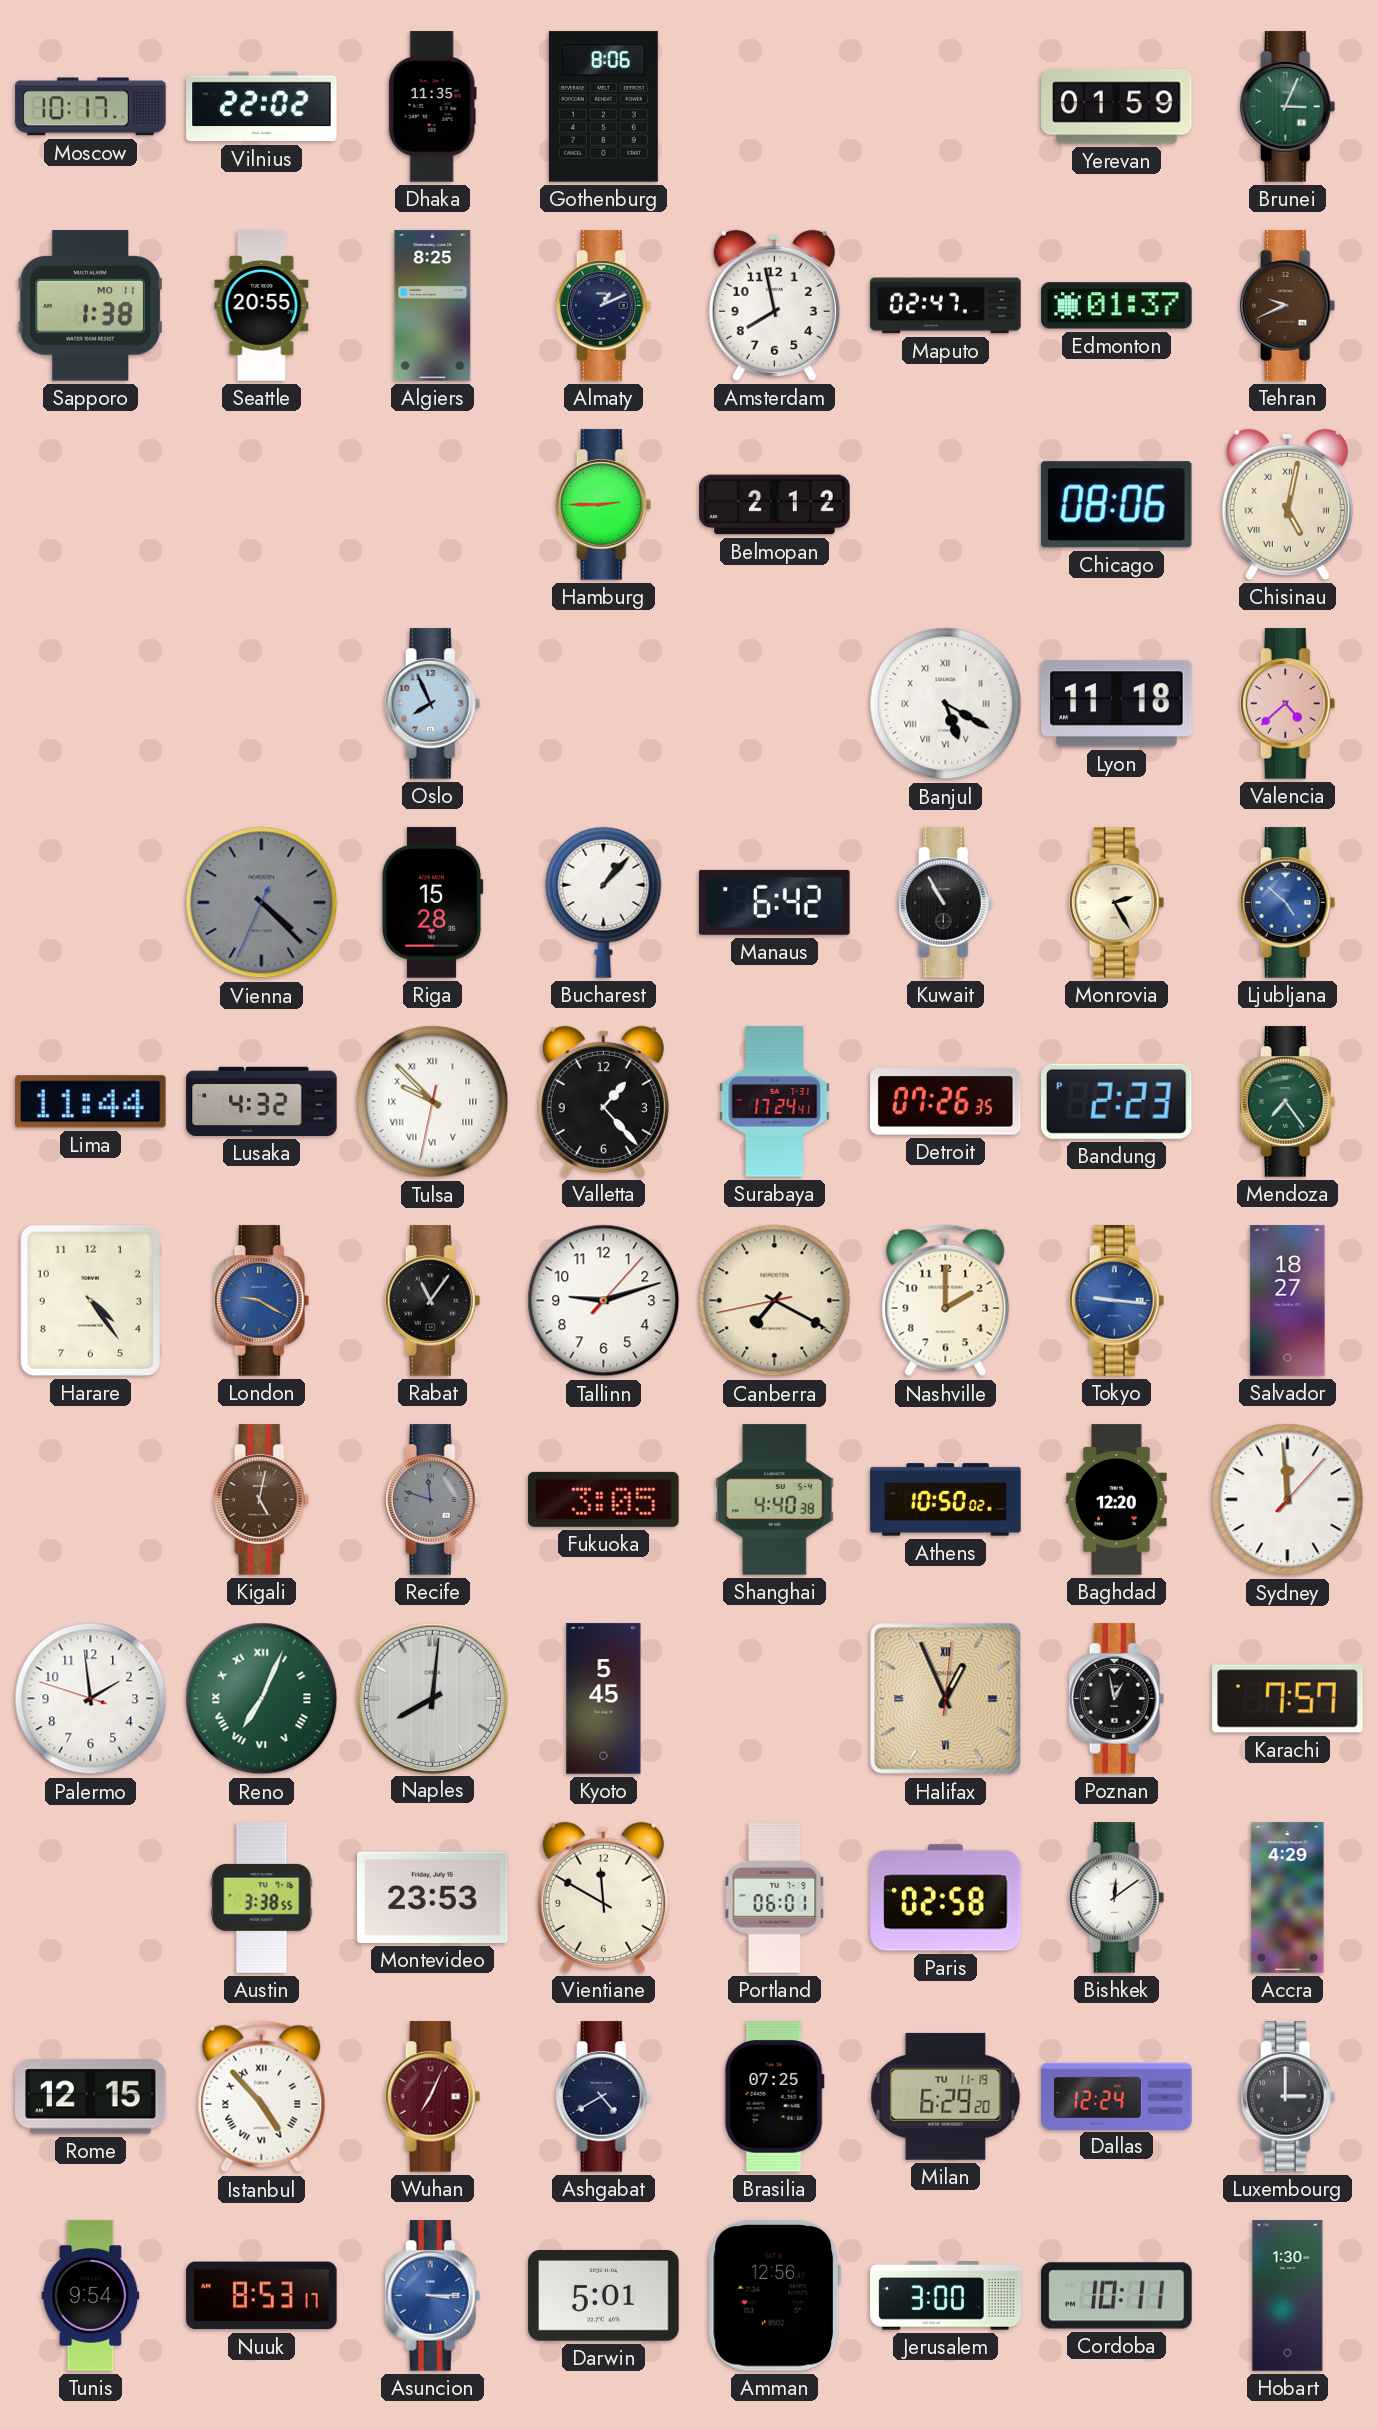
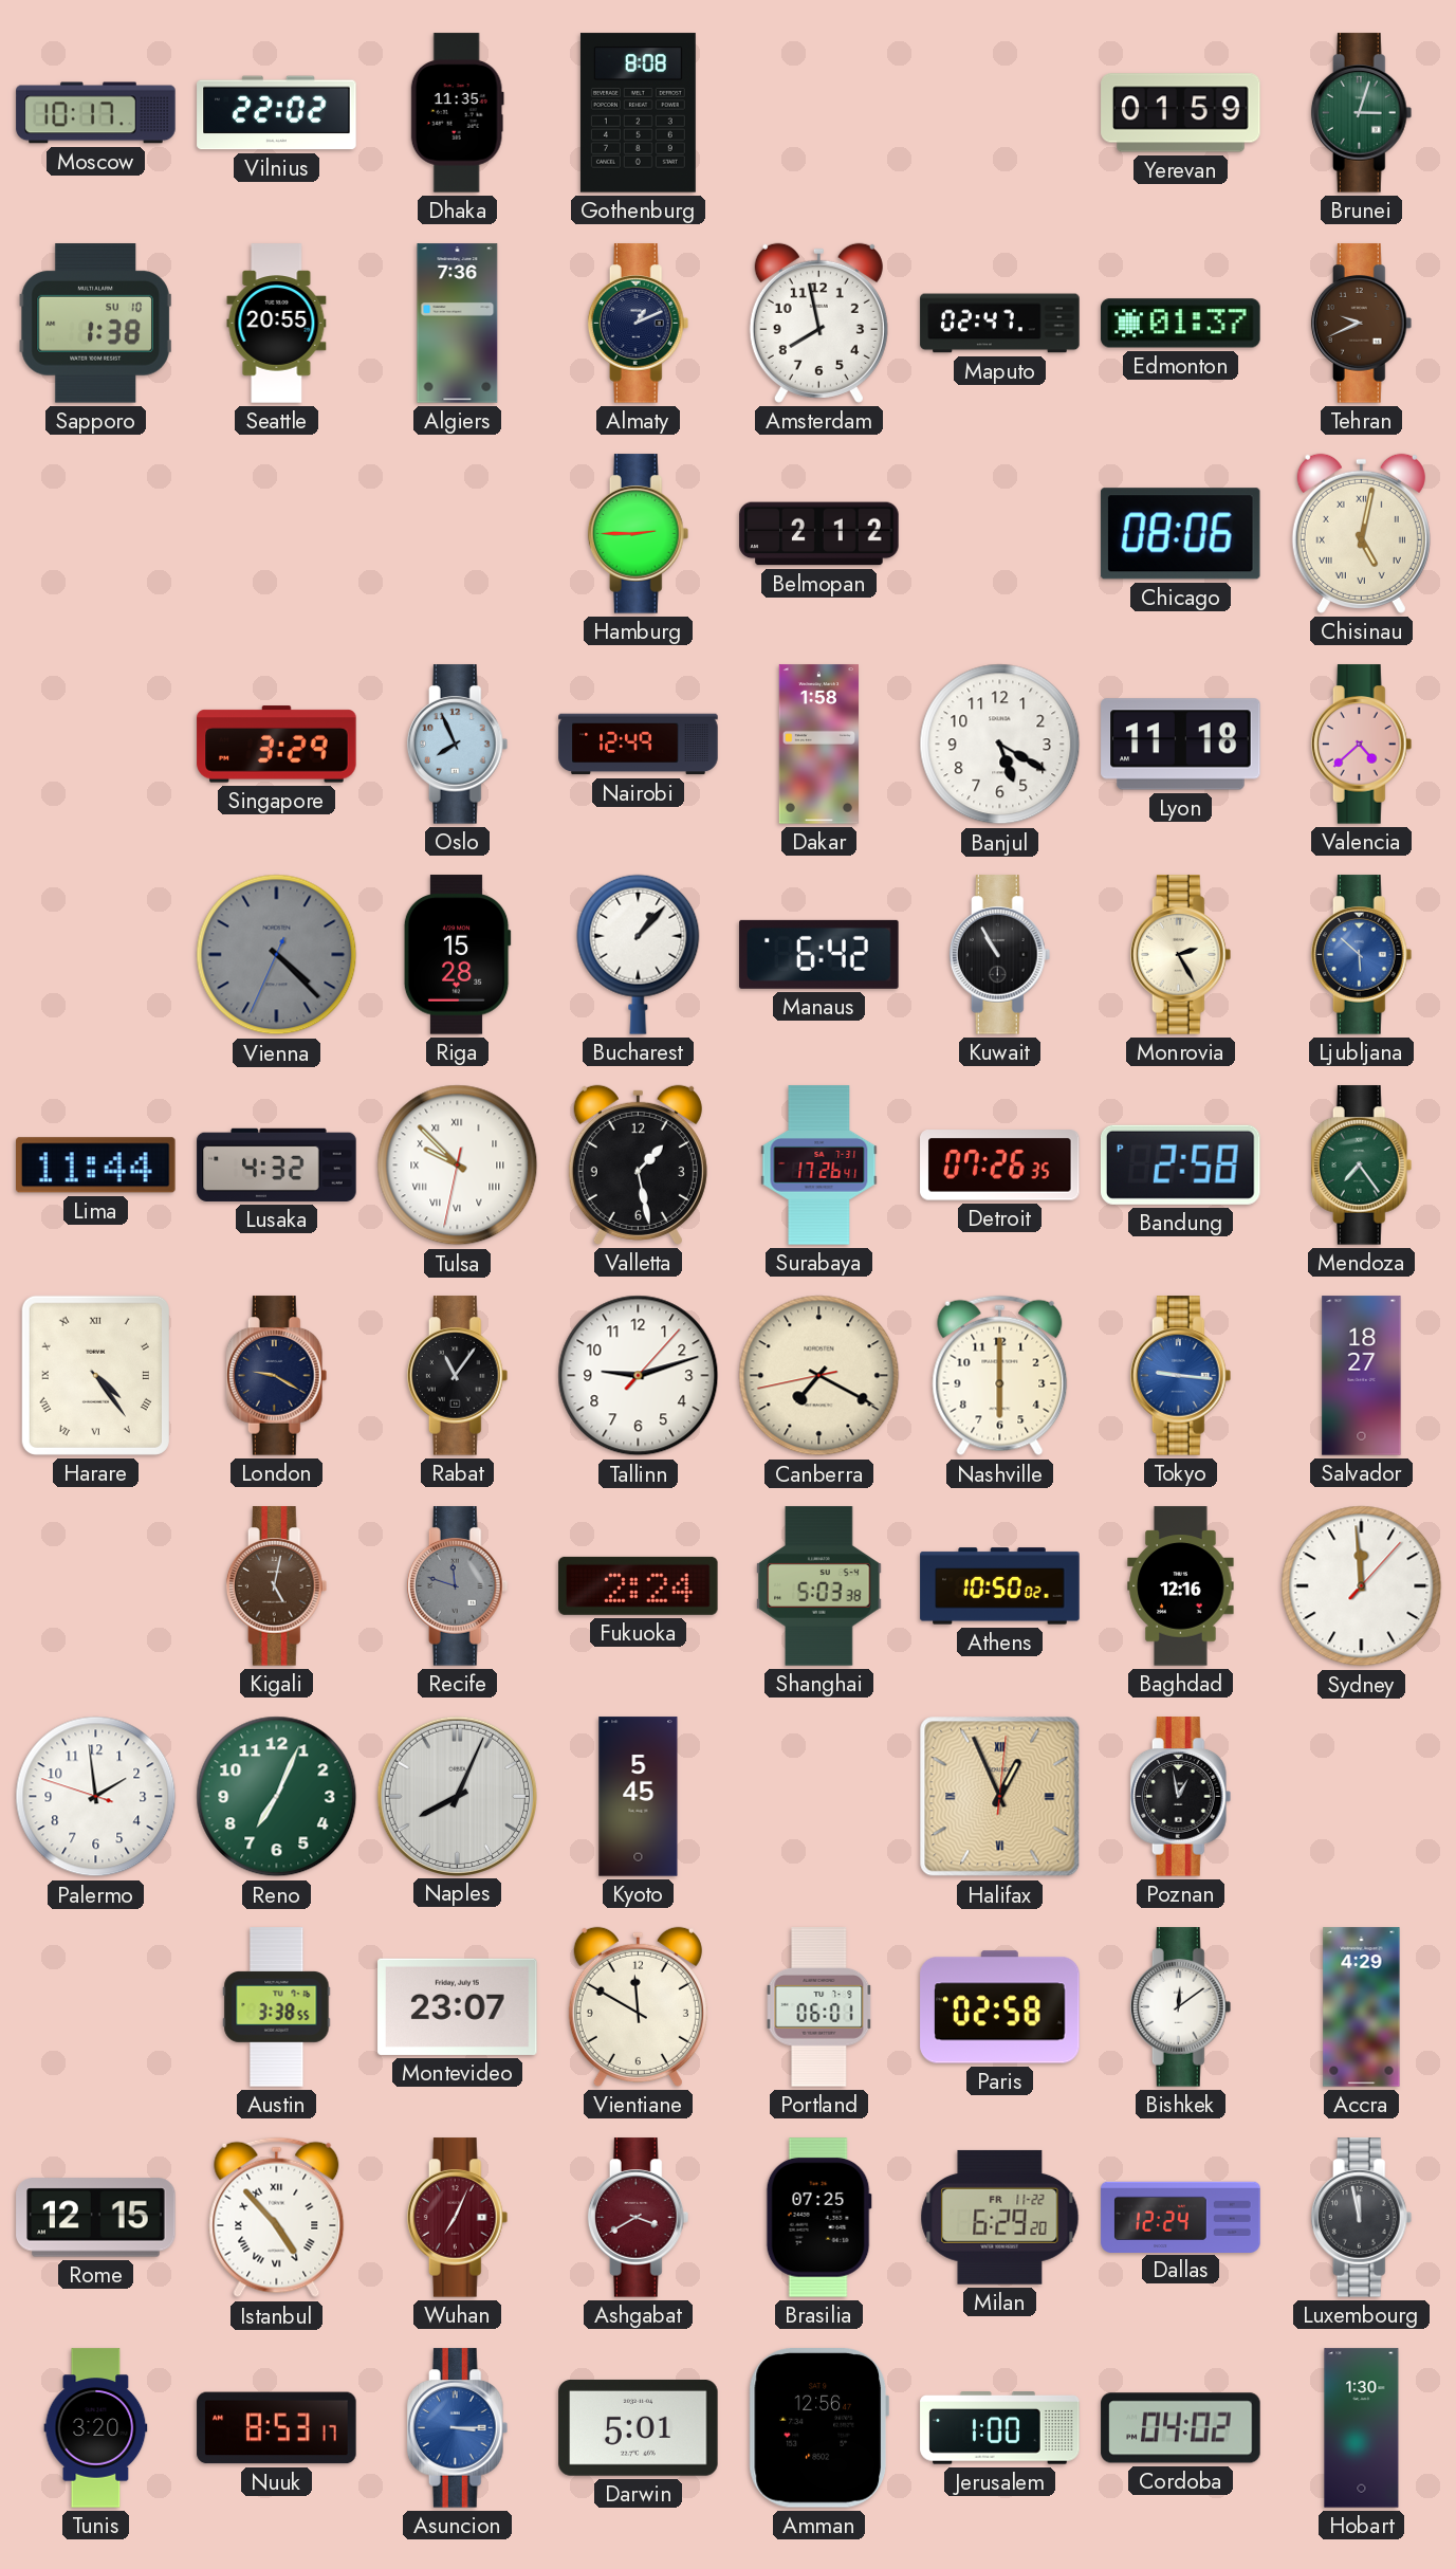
Gothenburg: 8:06 -> 8:08
Brunei: 3:04 -> 3:03
Sapporo date: MO 11 -> SU 10
Algiers: 8:25 -> 7:36
Singapore: none -> 3:29
Nairobi: none -> 12:49
Dakar: none -> 1:58
Banjul numerals: Roman -> Arabic
Ljubljana: 4:52 -> 5:52
Valletta: 1:23 -> 1:28
Surabaya: 17:24 -> 17:26
Bandung: 2:23 -> 2:58
Harare numerals: Arabic -> Roman
London dial: blue -> navy
Nashville: 2:00 -> 6:00
Fukuoka: 3:05 -> 2:24
Shanghai: 4:40 -> 5:03
Baghdad: 12:20 -> 12:16
Reno numerals: Roman -> Arabic
Naples: 8:01 -> 8:04
Karachi: 7:57 -> none
Montevideo: 23:53 -> 23:07
Ashgabat: 4:40 -> 3:40
Ashgabat dial: navy -> burgundy
Milan date: TU 11-19 -> FR 11-22
Luxembourg: 3:00 -> 11:58
Tunis: 9:54 -> 3:20
Jerusalem: 3:00 -> 1:00
Cordoba: 10:11 -> 04:02
